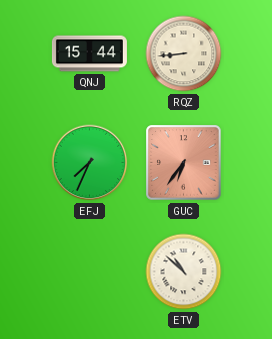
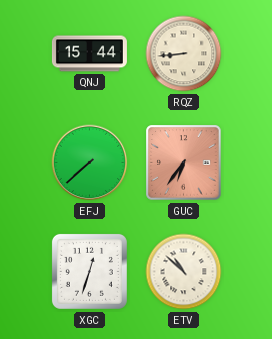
EFJ: 7:34 -> 7:38
XGC: none -> 12:33
